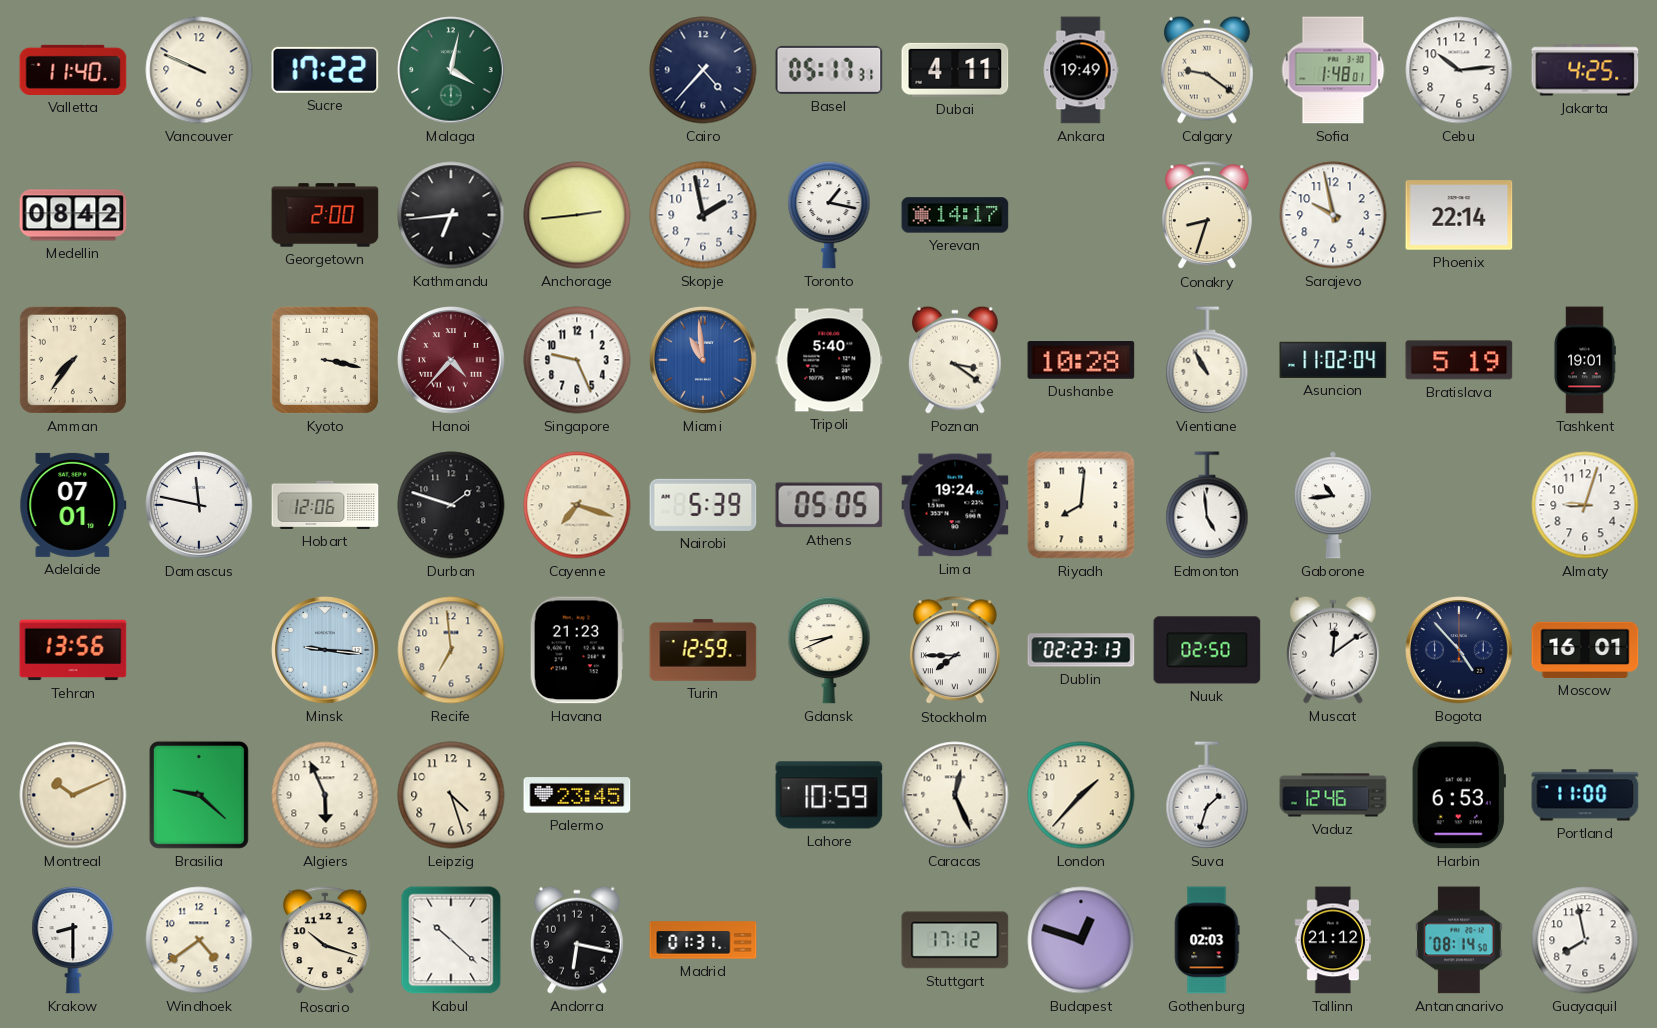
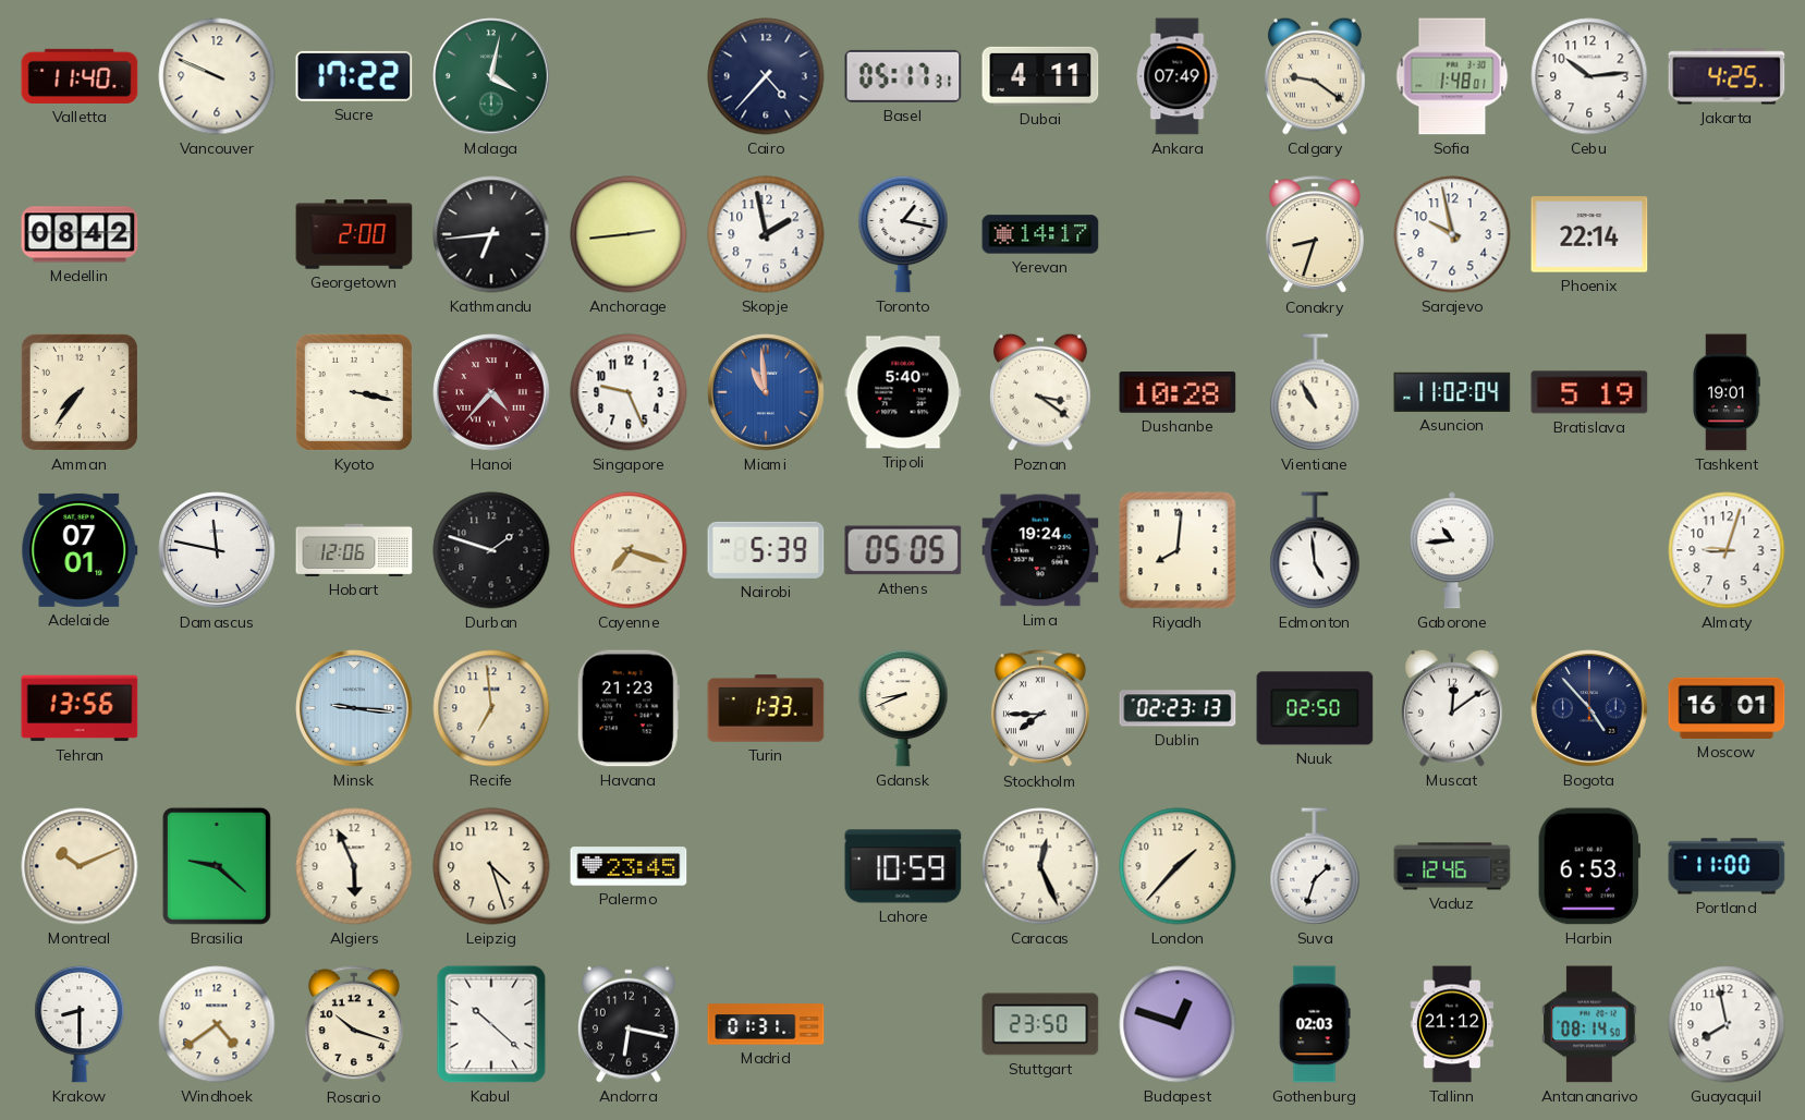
Ankara: 19:49 -> 07:49
Turin: 12:59 -> 1:33
Stuttgart: 17:12 -> 23:50
